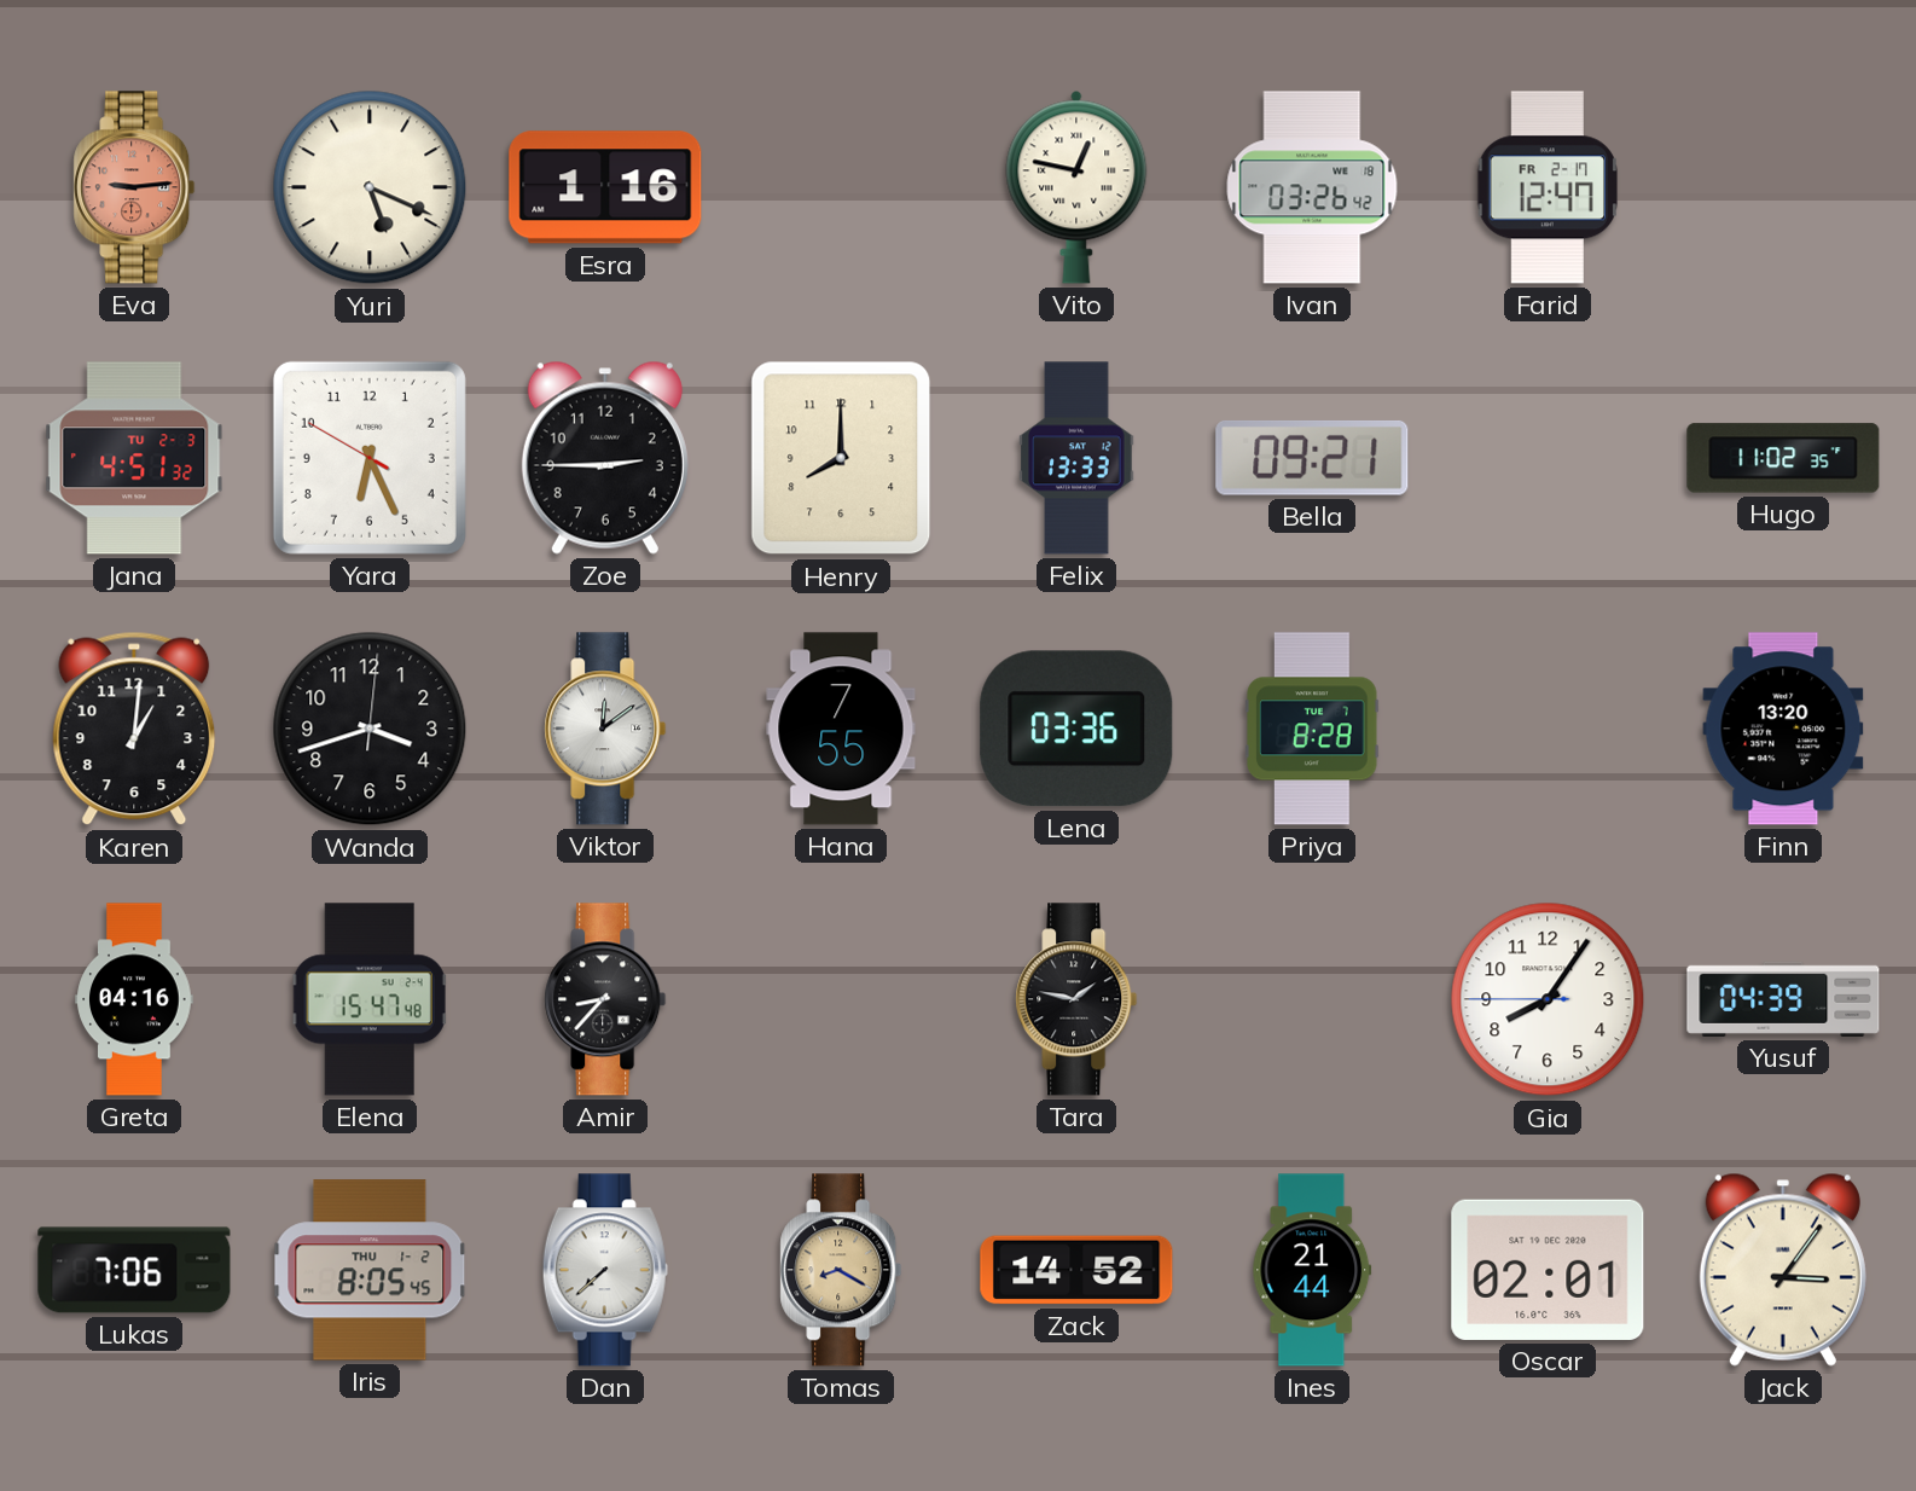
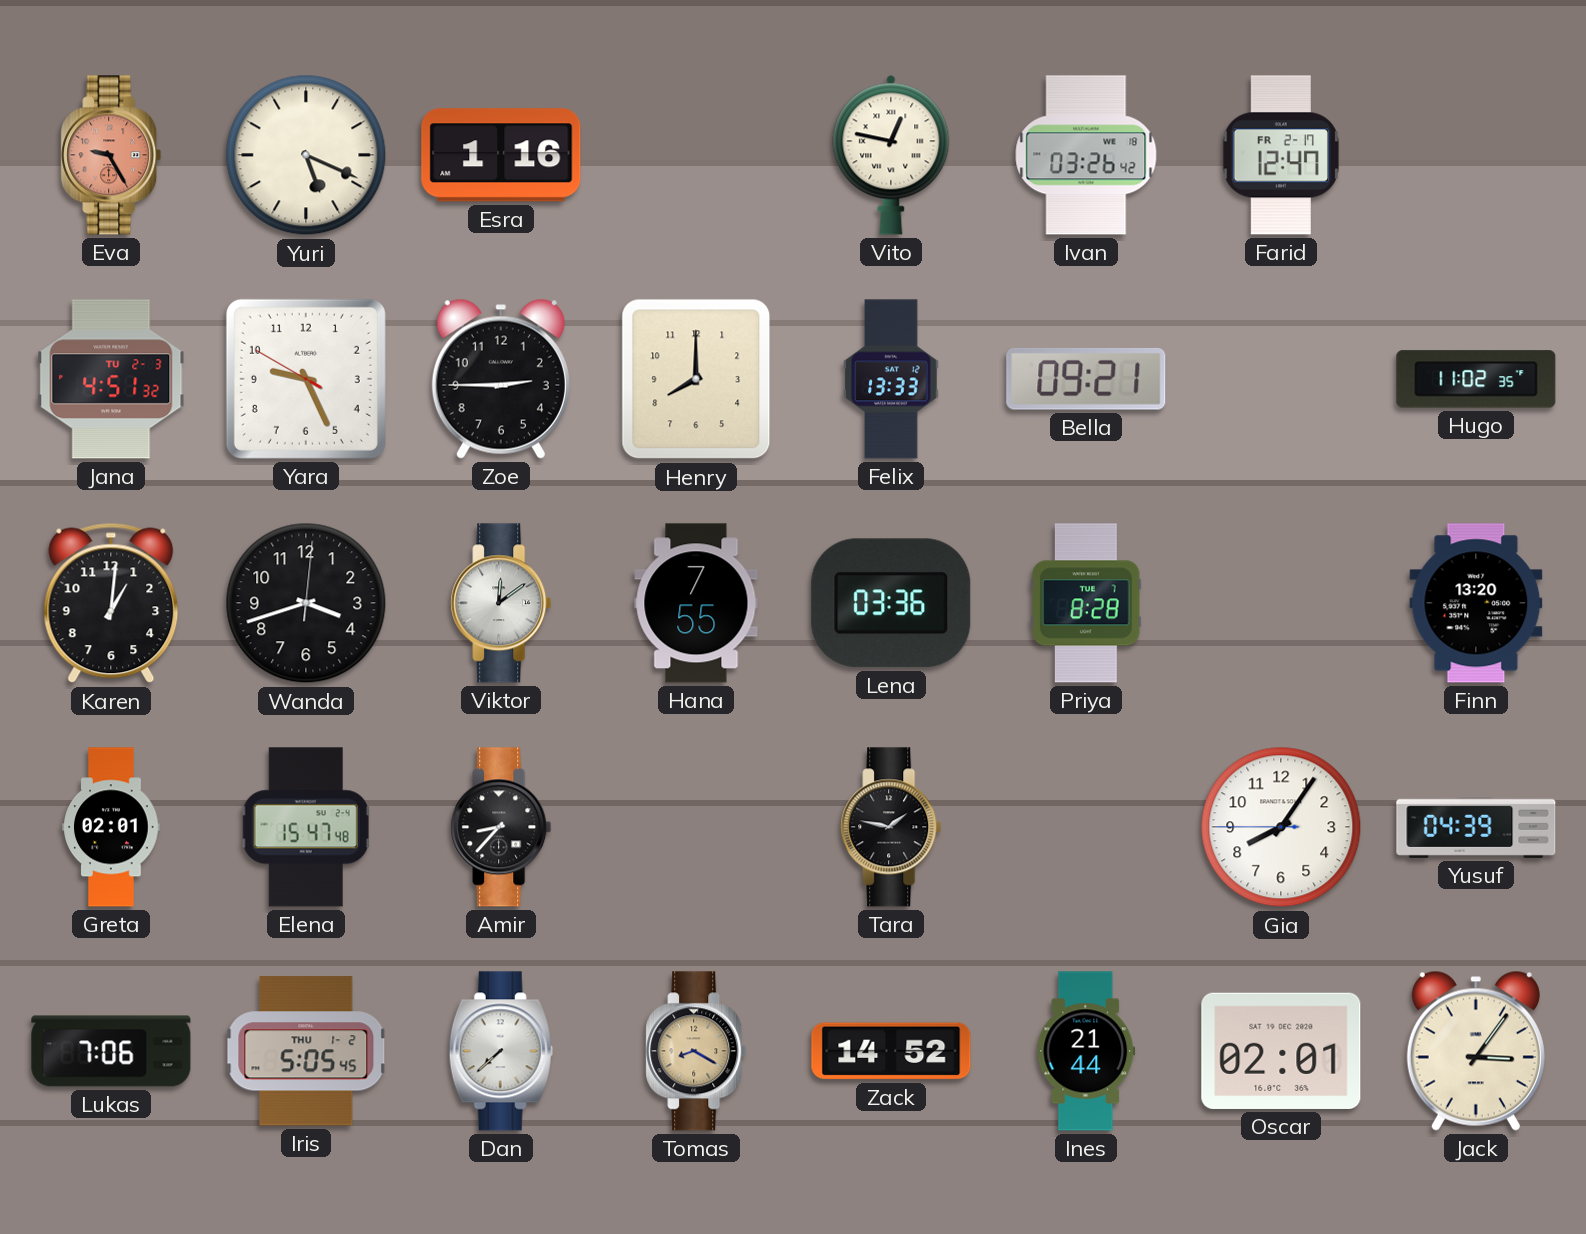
Eva: 9:14 -> 9:25
Yara: 6:25 -> 9:25
Greta: 04:16 -> 02:01
Iris: 8:05 -> 5:05
